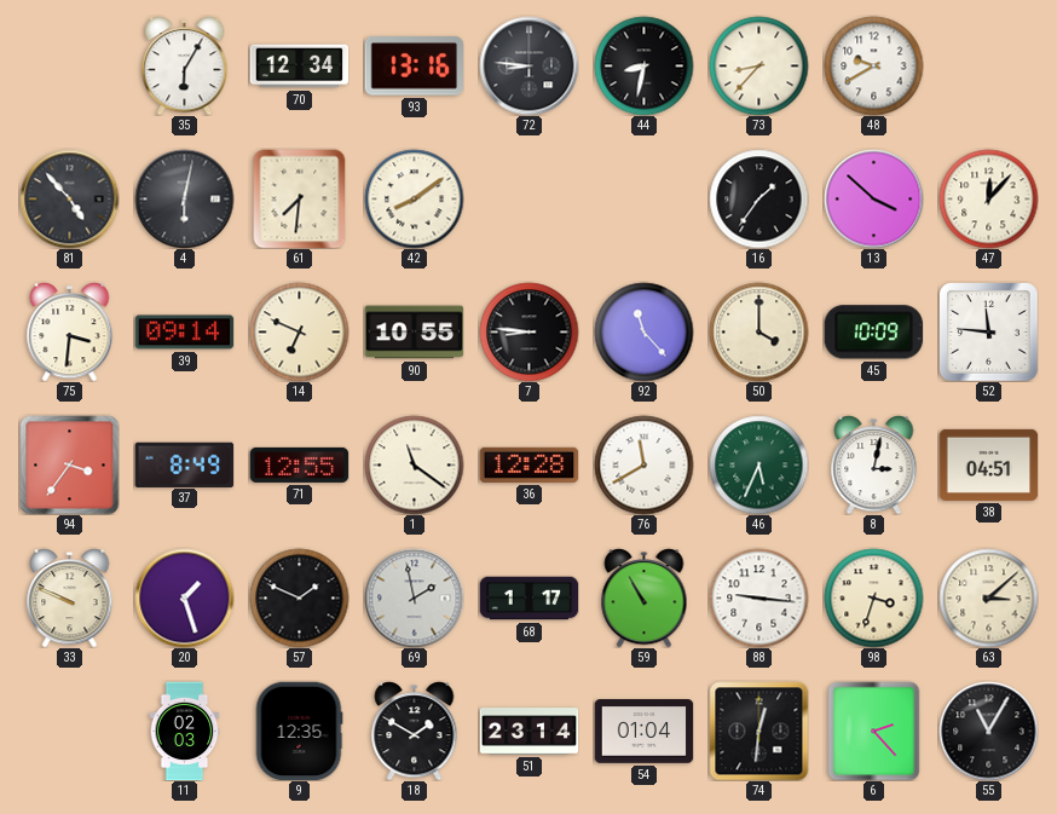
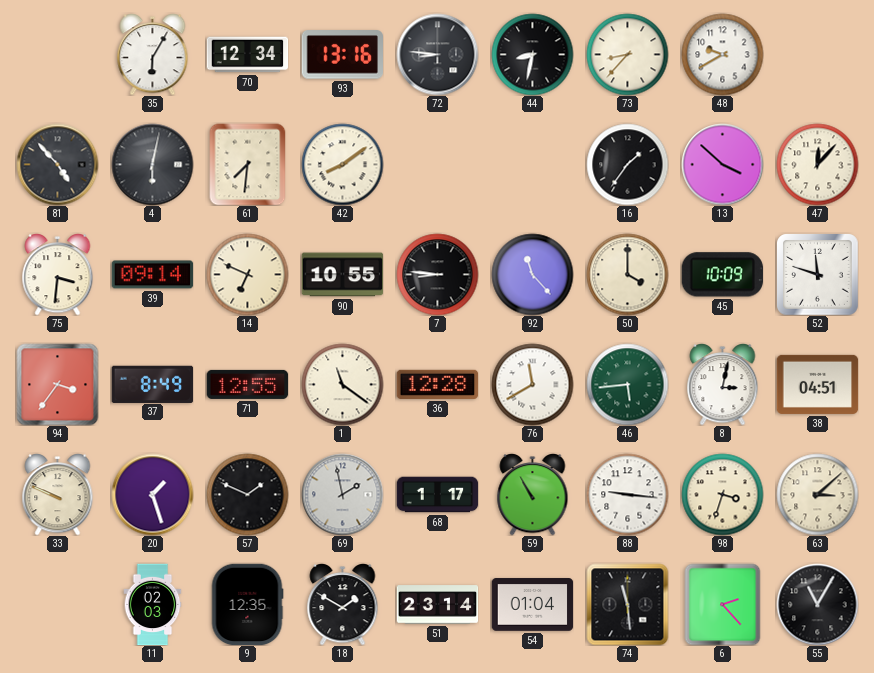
52: 11:46 -> 11:48
46: 5:34 -> 5:44
74: 12:31 -> 11:29
